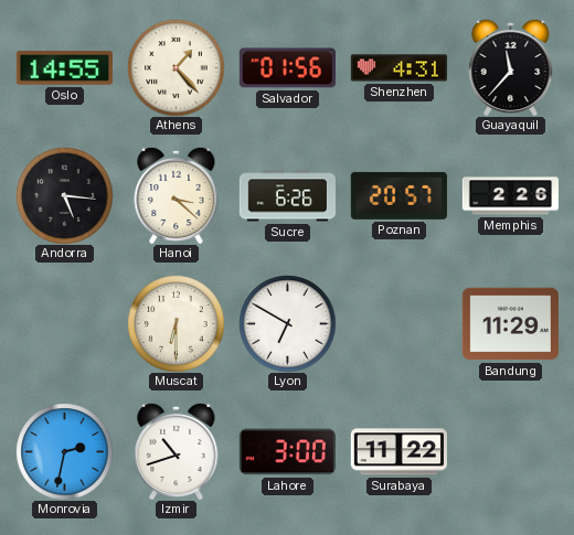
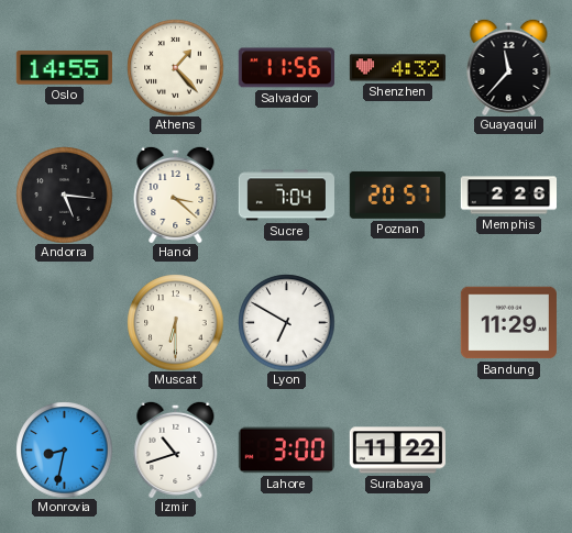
Salvador: 01:56 -> 11:56
Shenzhen: 4:31 -> 4:32
Sucre: 6:26 -> 7:04
Monrovia: 2:32 -> 8:32
